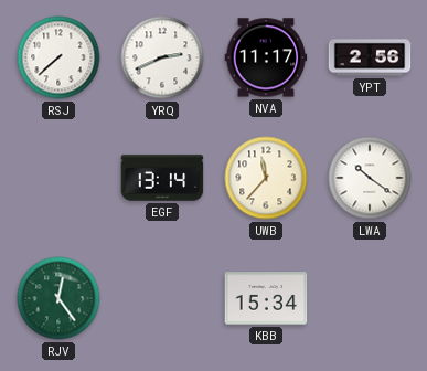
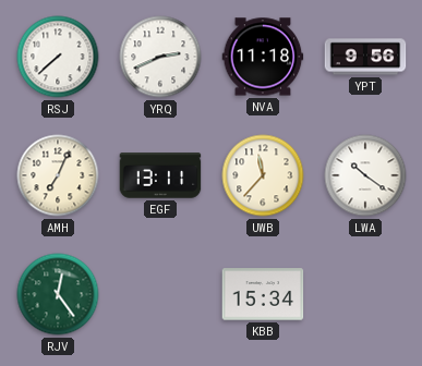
NVA: 11:17 -> 11:18
YPT: 2:56 -> 9:56
AMH: none -> 7:04
EGF: 13:14 -> 13:11
